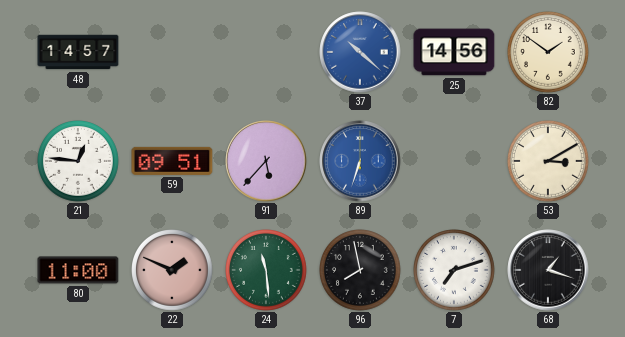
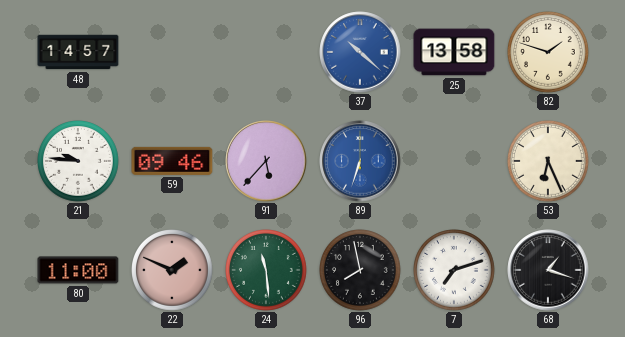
25: 14:56 -> 13:58
82: 1:51 -> 1:48
21: 12:46 -> 9:46
59: 09:51 -> 09:46
53: 3:10 -> 6:26
